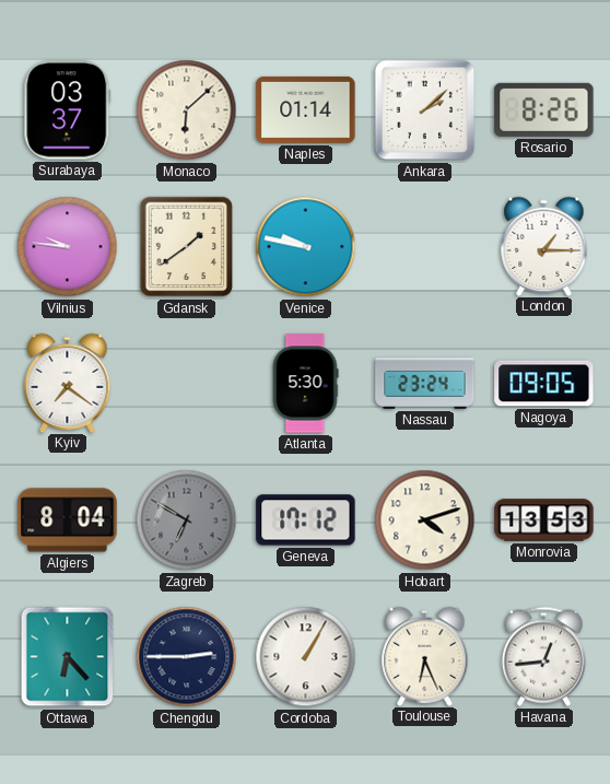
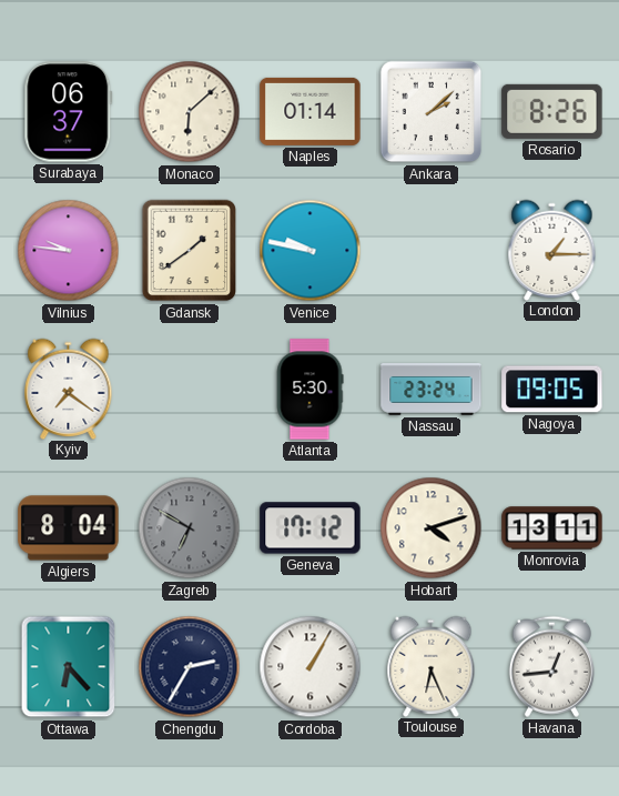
Surabaya: 03:37 -> 06:37
Monrovia: 13:53 -> 13:11
Chengdu: 2:45 -> 2:35
